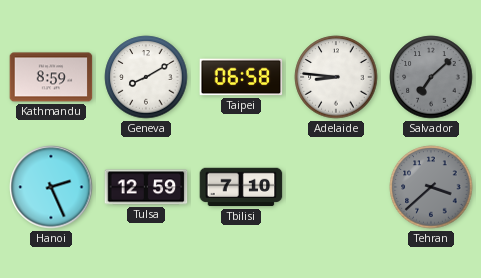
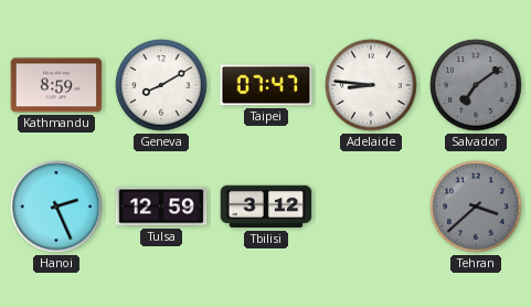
Taipei: 06:58 -> 07:47
Salvador: 7:08 -> 7:09
Tbilisi: 7:10 -> 3:12
